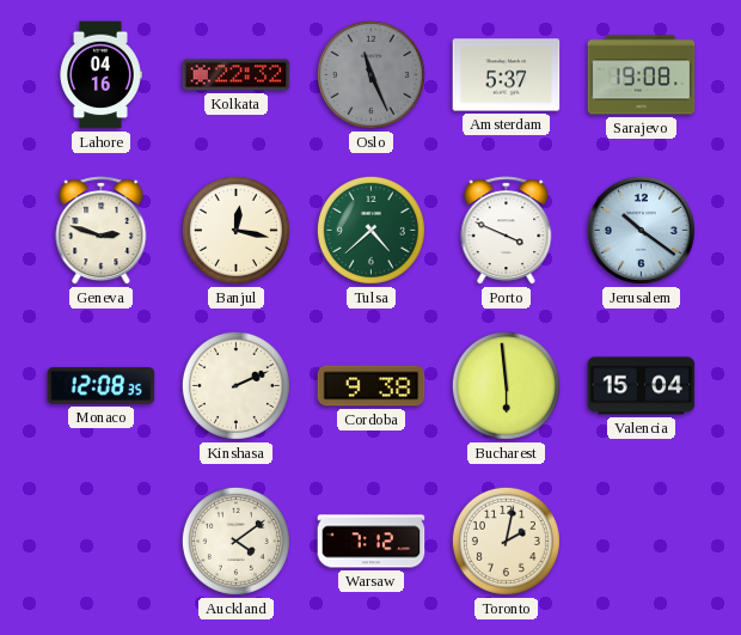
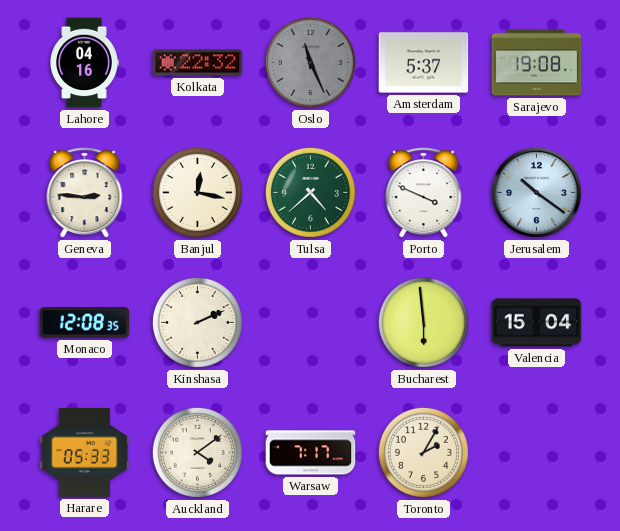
Geneva: 2:48 -> 2:46
Cordoba: 9:38 -> none
Harare: none -> 05:33
Warsaw: 7:12 -> 7:17
Toronto: 2:02 -> 2:05
